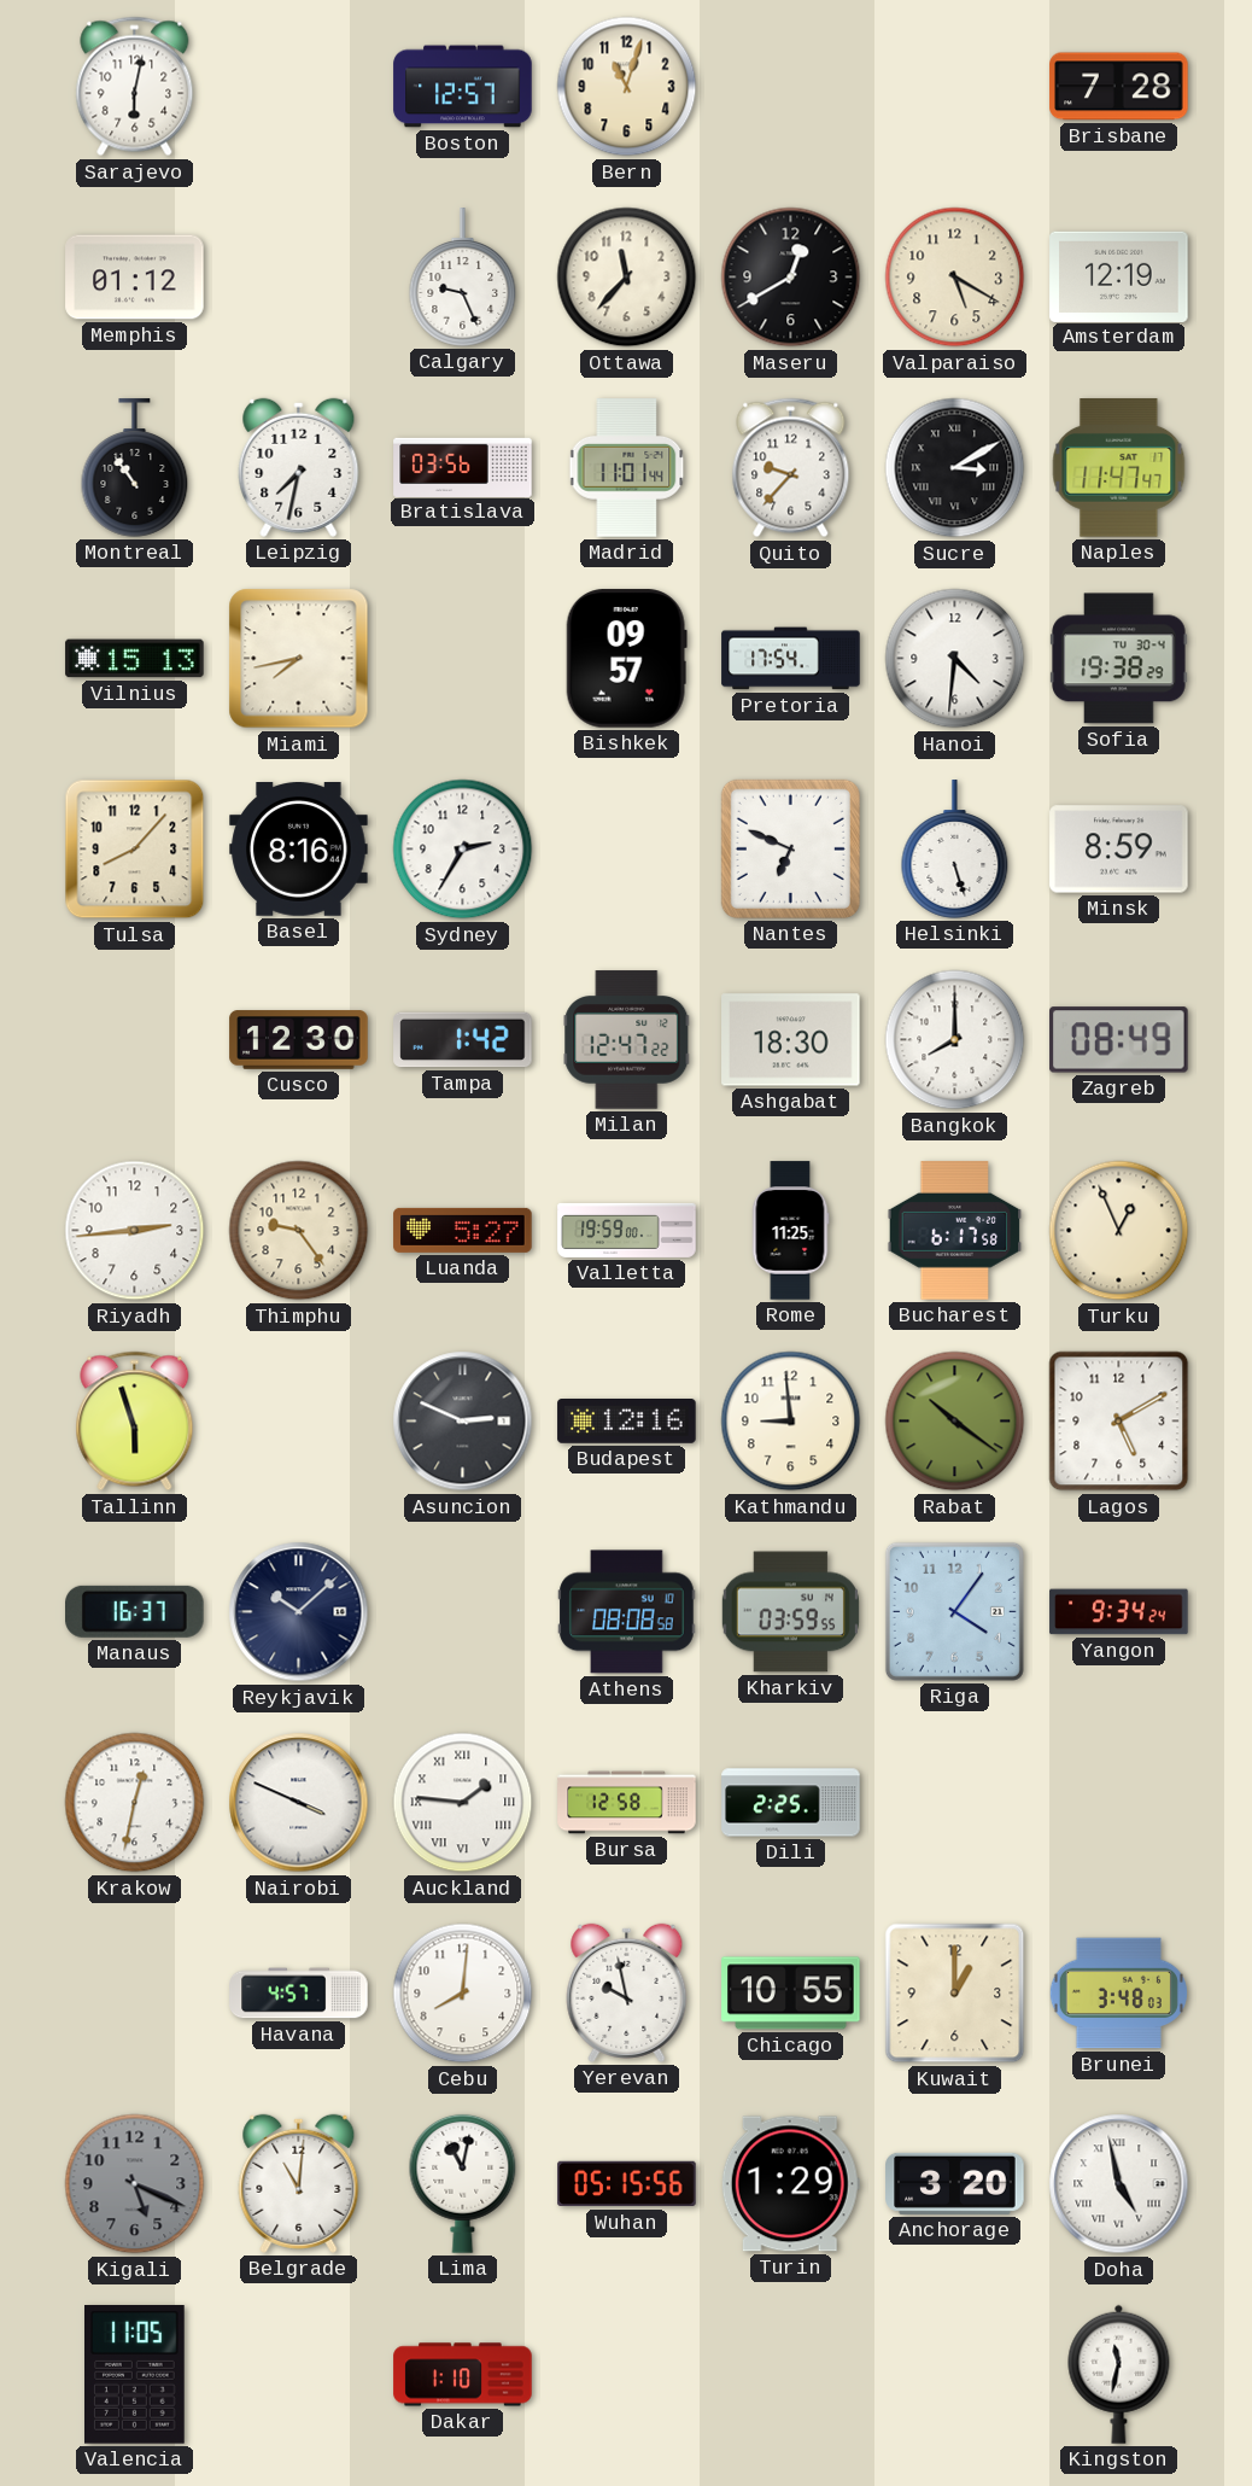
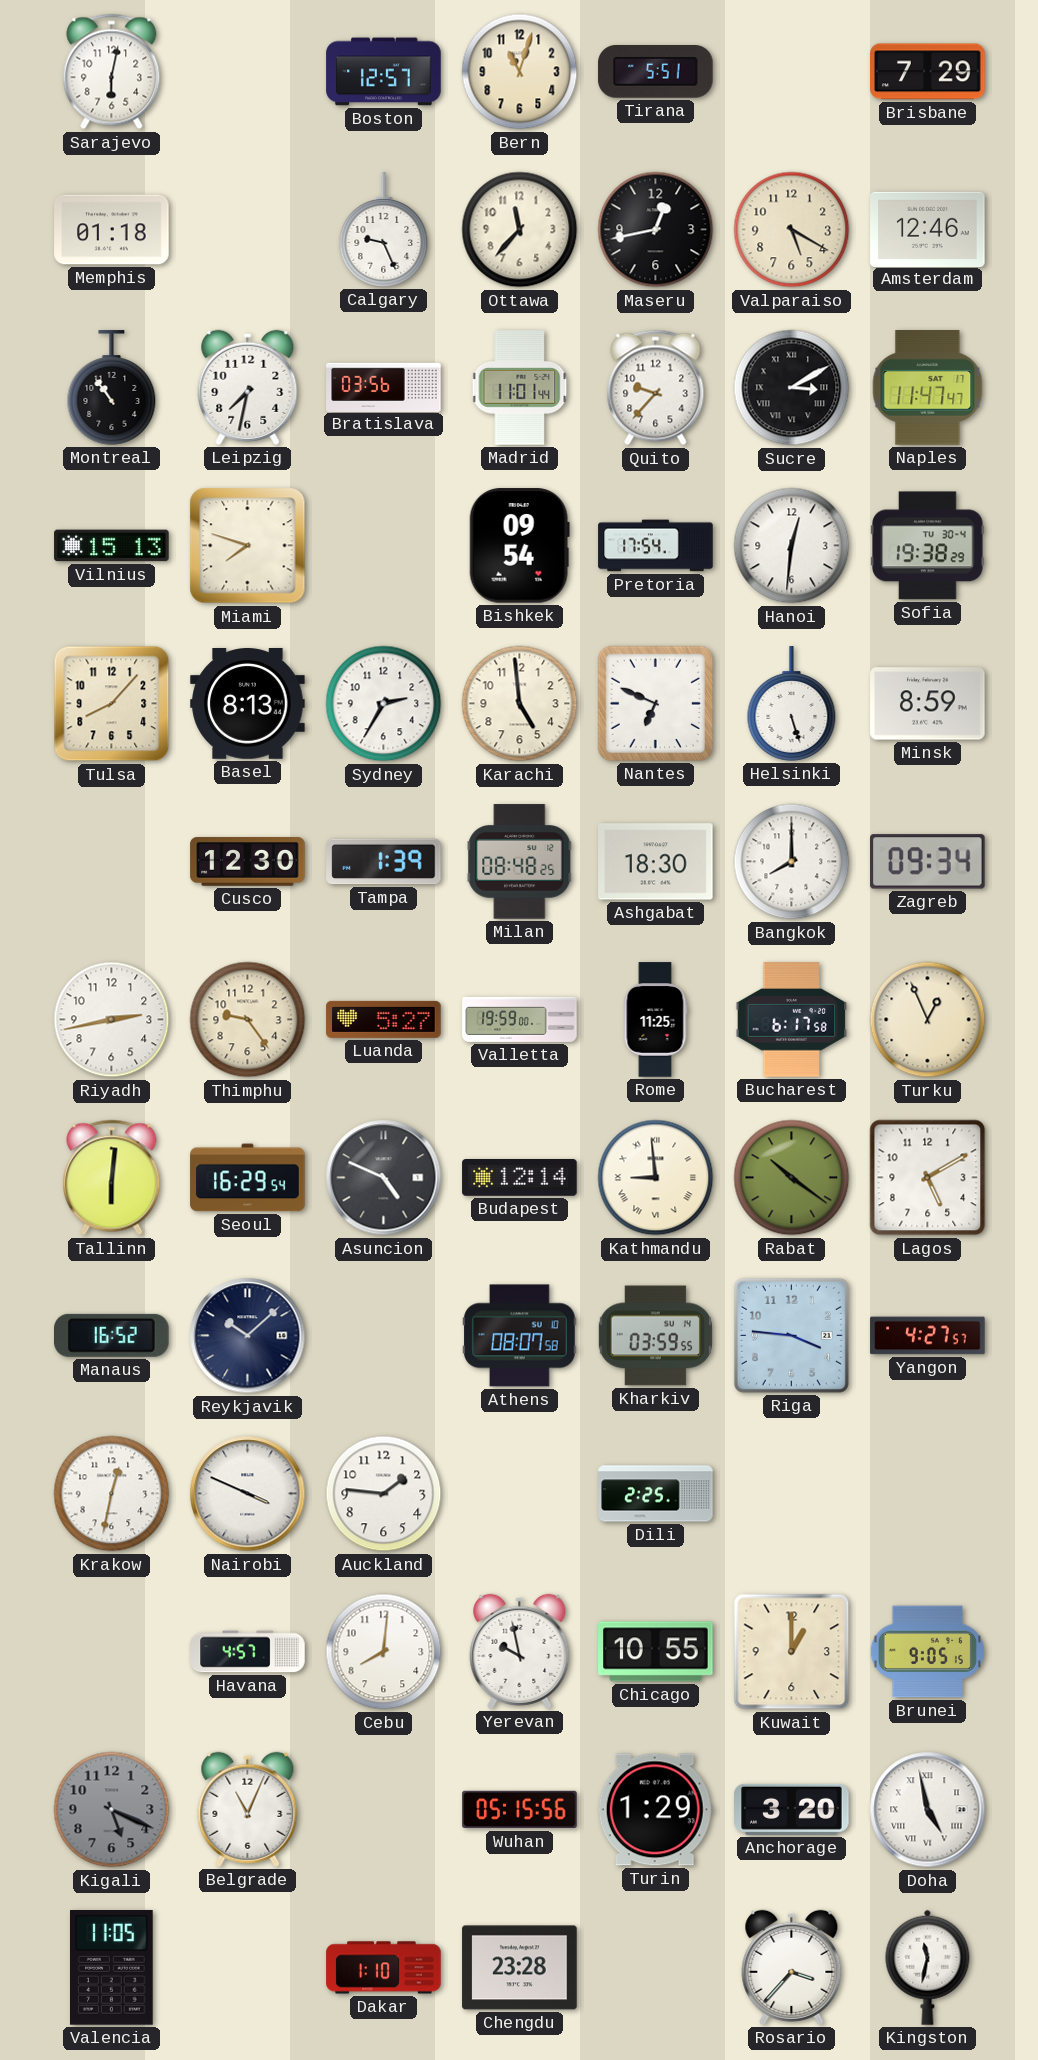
Tirana: none -> 5:51
Brisbane: 7:28 -> 7:29
Memphis: 01:12 -> 01:18
Maseru: 12:40 -> 12:43
Amsterdam: 12:19 -> 12:46
Miami: 7:43 -> 7:48
Bishkek: 09:57 -> 09:54
Hanoi: 4:31 -> 12:31
Basel: 8:16 -> 8:13
Karachi: none -> 4:59
Tampa: 1:42 -> 1:39
Milan: 12:47 -> 08:48
Zagreb: 08:49 -> 09:34
Riyadh: 2:44 -> 2:43
Tallinn: 5:57 -> 6:01
Seoul: none -> 16:29
Asuncion: 2:49 -> 4:49
Budapest: 12:16 -> 12:14
Kathmandu numerals: Arabic -> Roman
Manaus: 16:37 -> 16:52
Athens: 08:08 -> 08:07
Riga: 4:06 -> 3:46
Yangon: 9:34 -> 4:27
Auckland numerals: Roman -> Arabic
Bursa: 12:58 -> none
Brunei: 3:48 -> 9:05
Belgrade: 11:01 -> 11:04
Lima: 11:02 -> none
Chengdu: none -> 23:28
Rosario: none -> 3:37
